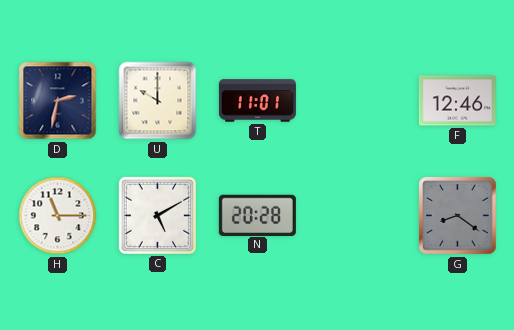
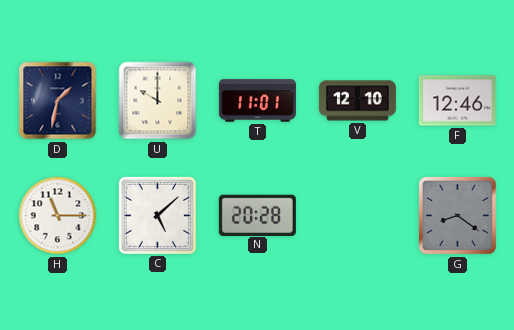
D: 2:32 -> 1:32
V: none -> 12:10
C: 5:10 -> 5:08
